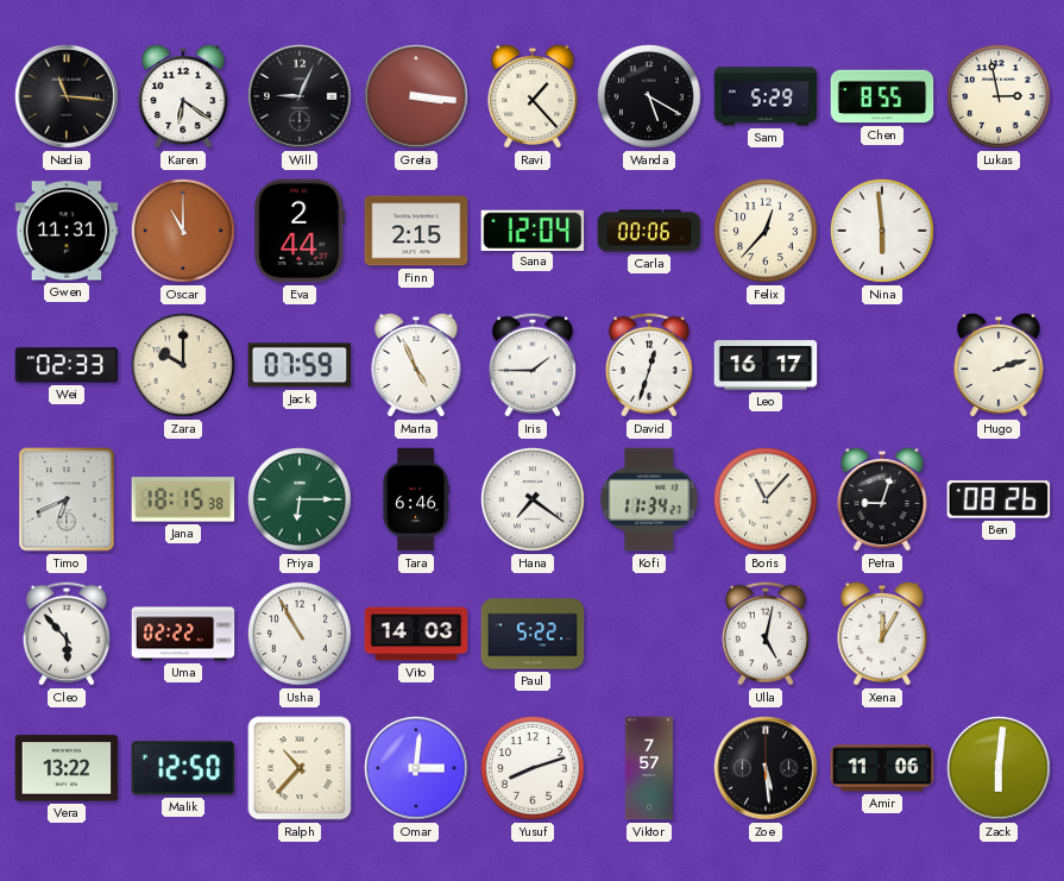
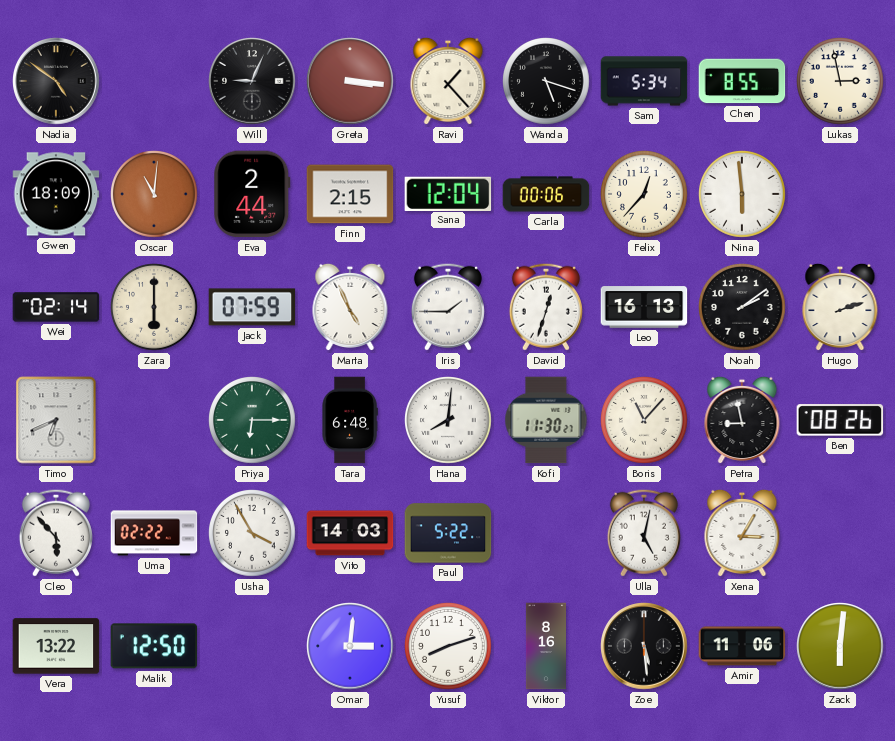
Nadia: 11:16 -> 4:51
Karen: 6:21 -> none
Wanda: 5:20 -> 5:18
Sam: 5:29 -> 5:34
Gwen: 11:31 -> 18:09
Oscar: 11:00 -> 11:01
Wei: 02:33 -> 02:14
Zara: 10:00 -> 6:00
Leo: 16:17 -> 16:13
Noah: none -> 2:09
Jana: 18:15 -> none
Tara: 6:46 -> 6:48
Hana: 7:21 -> 8:01
Kofi: 11:34 -> 11:30
Petra: 9:03 -> 8:58
Usha: 10:55 -> 3:55
Xena: 12:05 -> 3:05
Ralph: 10:37 -> none
Viktor: 7:57 -> 8:16
